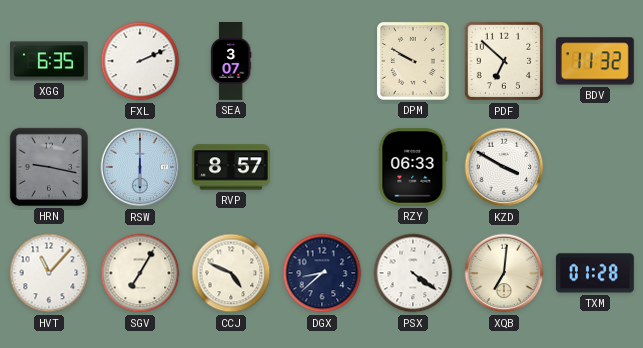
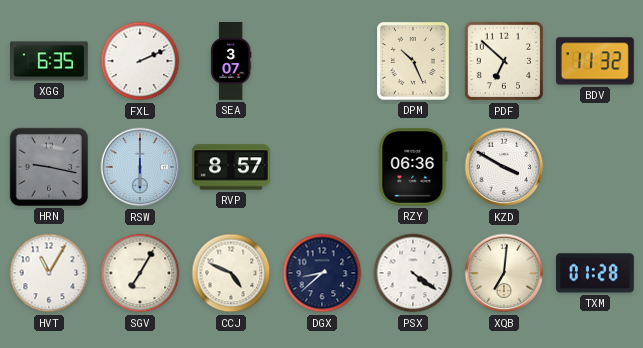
DPM: 9:50 -> 10:26
RZY: 06:33 -> 06:36
HVT: 11:07 -> 11:05
